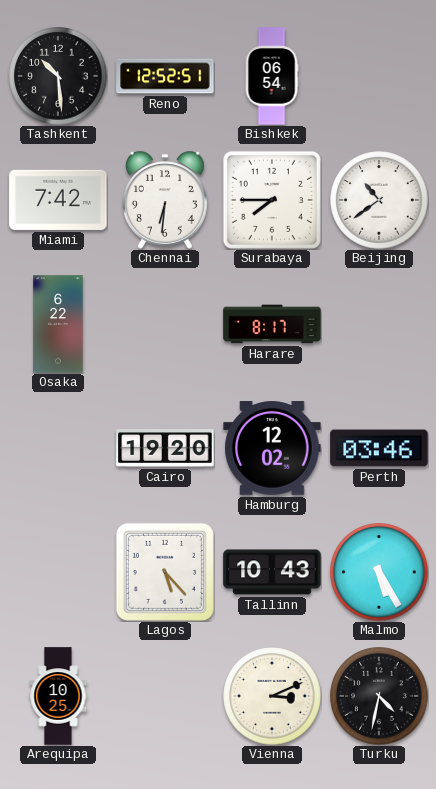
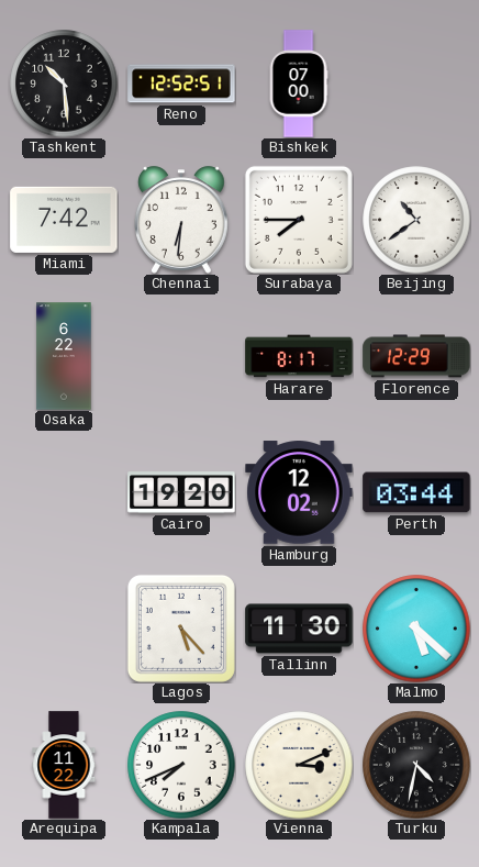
Bishkek: 06:54 -> 07:00
Florence: none -> 12:29
Perth: 03:46 -> 03:44
Tallinn: 10:43 -> 11:30
Malmo: 5:25 -> 5:22
Arequipa: 10:25 -> 11:22
Kampala: none -> 7:41
